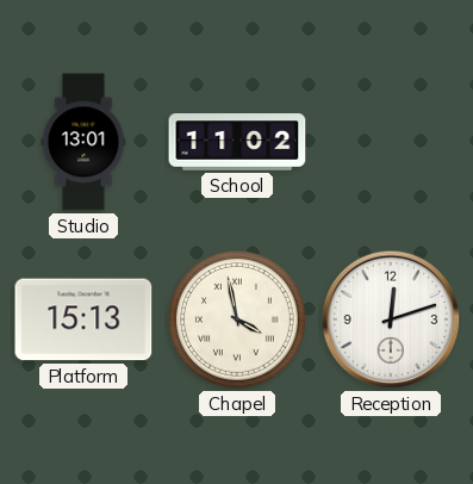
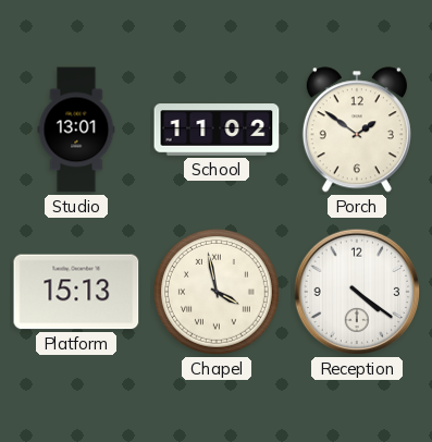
Porch: none -> 1:51
Reception: 12:12 -> 4:21
